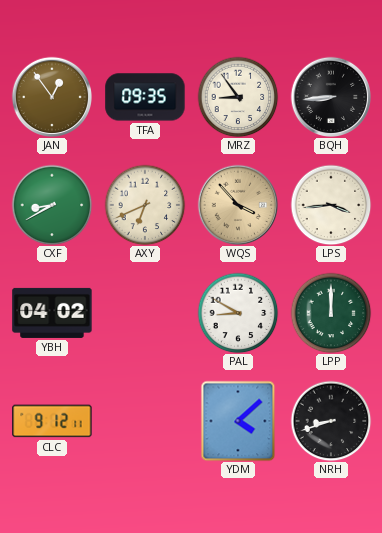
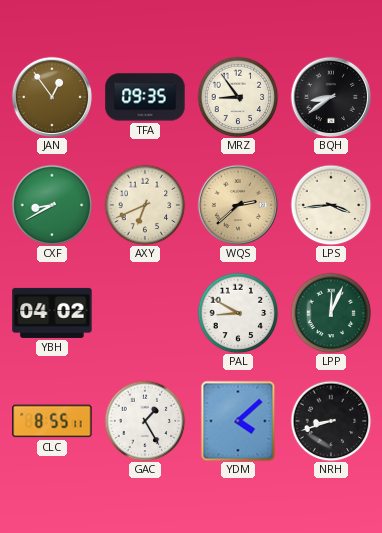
BQH: 8:44 -> 8:39
WQS: 3:53 -> 2:38
LPP: 12:00 -> 12:04
CLC: 9:12 -> 8:55
GAC: none -> 1:25
